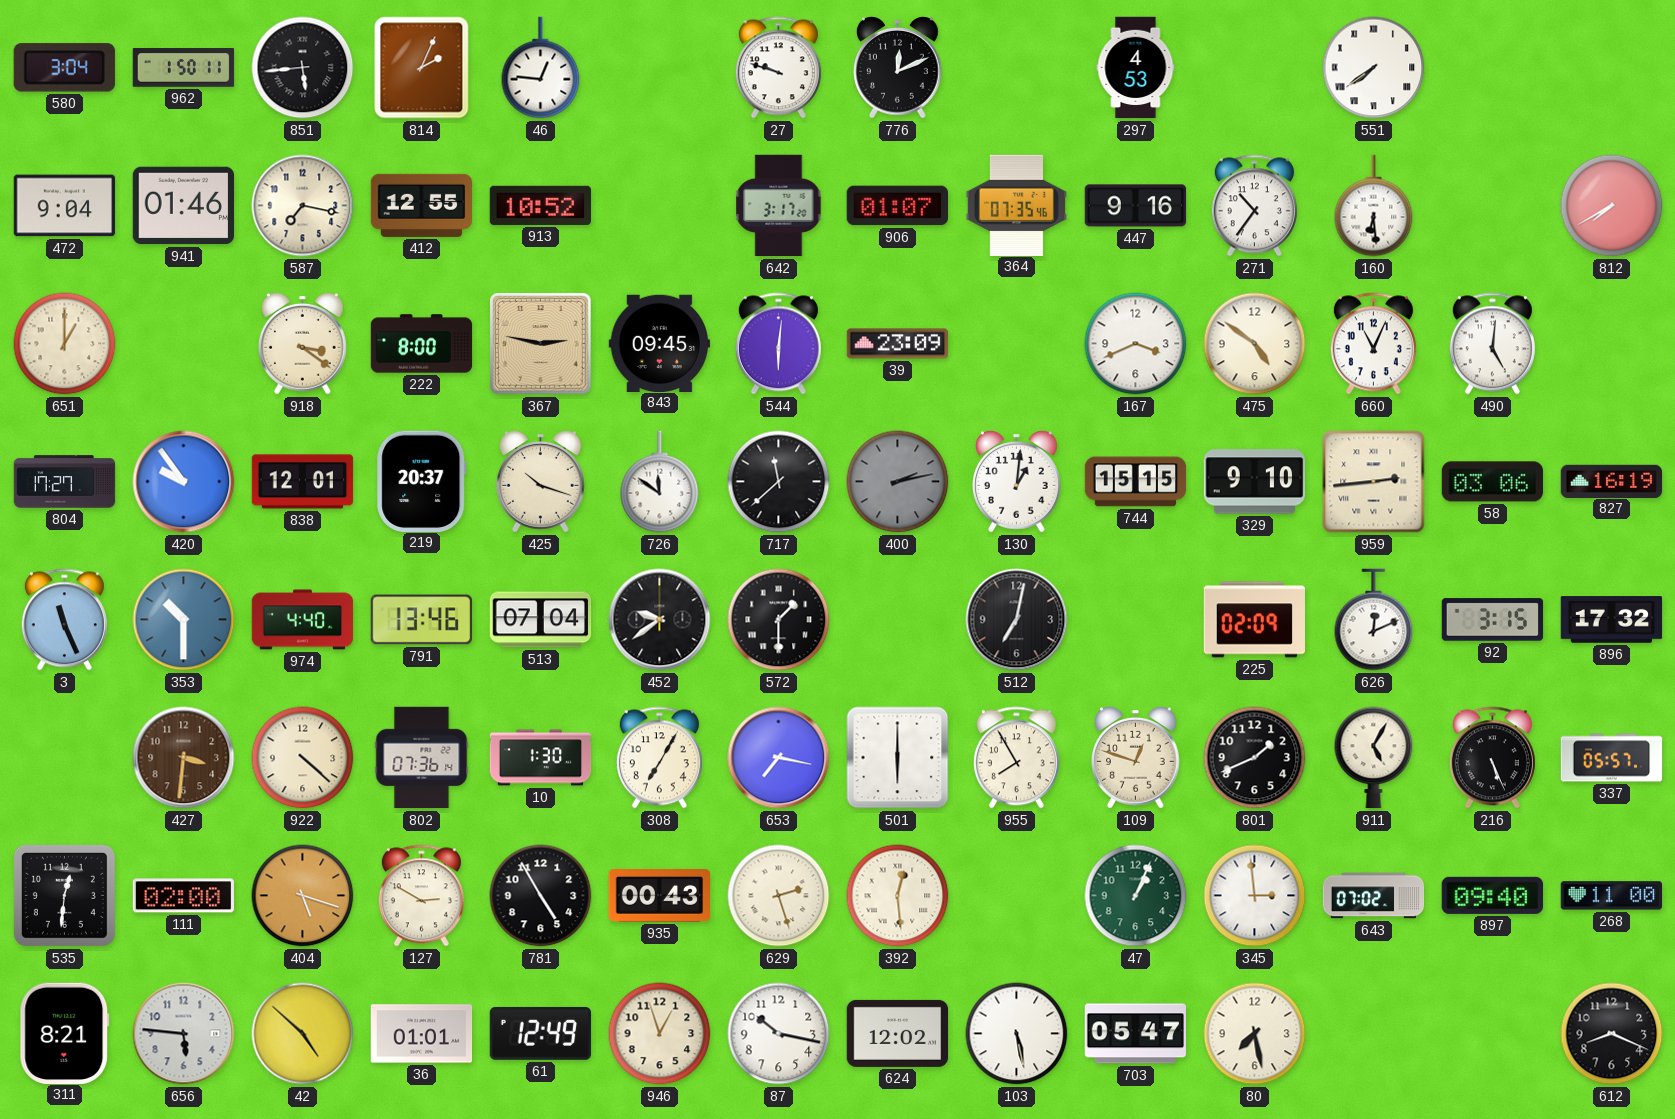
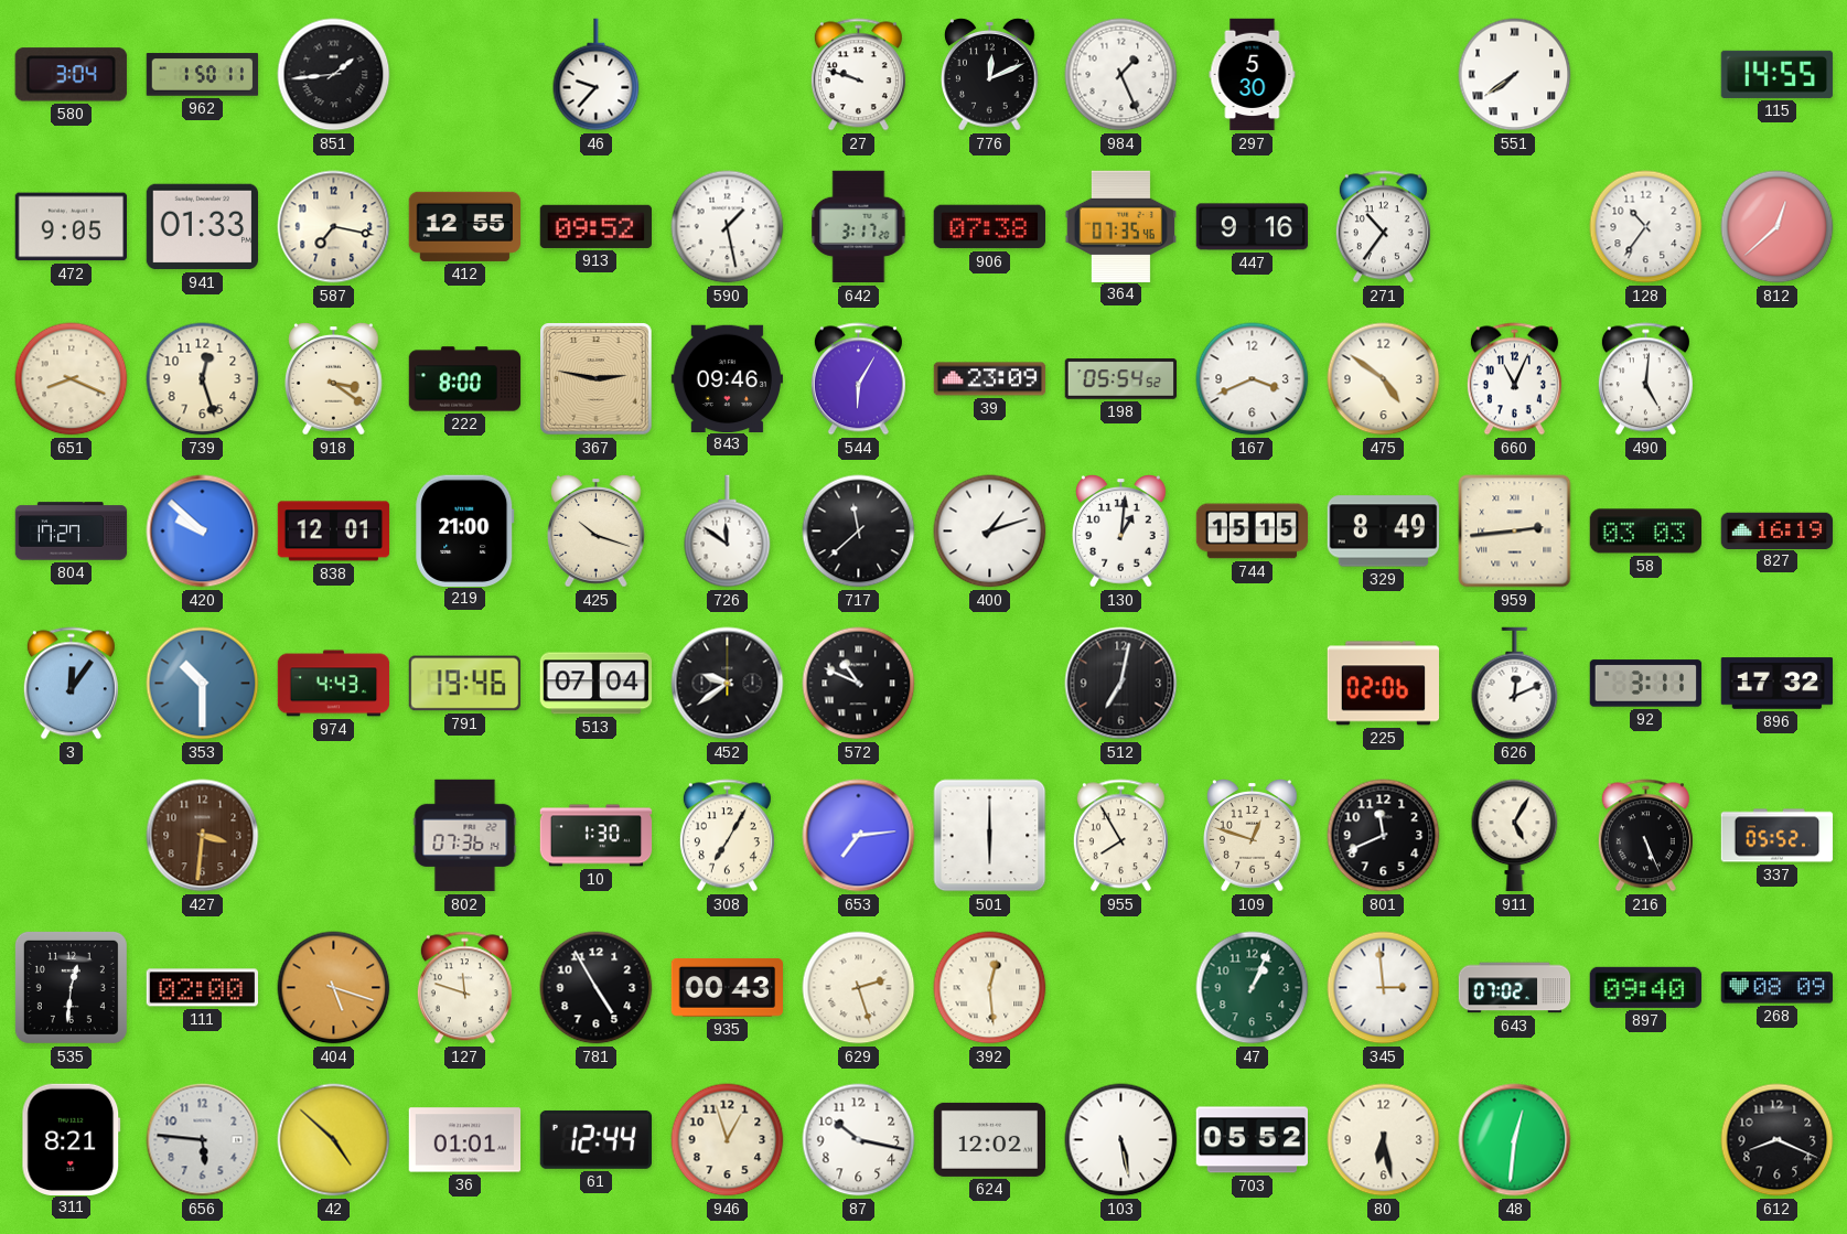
851: 5:44 -> 1:44
814: 2:04 -> none
46: 12:46 -> 9:37
984: none -> 1:26
297: 4:53 -> 5:30
115: none -> 14:55
472: 9:04 -> 9:05
941: 01:46 -> 01:33
913: 10:52 -> 09:52
590: none -> 1:28
906: 01:07 -> 07:38
160: 6:29 -> none
128: none -> 10:36
812: 7:40 -> 12:38
651: 1:00 -> 8:19
739: none -> 12:27
843: 09:45 -> 09:46
544: 6:01 -> 6:05
198: none -> 05:54
420: 9:54 -> 9:52
219: 20:37 -> 21:00
400: 2:13 -> 1:12
400 dial: grey -> white
329: 9:10 -> 8:49
58: 03:06 -> 03:03
3: 11:26 -> 12:06
974: 4:40 -> 4:43
791: 13:46 -> 19:46
572: 1:30 -> 10:49
225: 02:09 -> 02:06
92: 3:15 -> 3:11
922: 4:22 -> none
653: 7:17 -> 7:14
801: 1:41 -> 11:41
337: 05:57 -> 05:52
127: 2:50 -> 11:48
268: 11:00 -> 08:09
61: 12:49 -> 12:44
703: 05:47 -> 05:52
80: 7:28 -> 6:28
48: none -> 12:31
